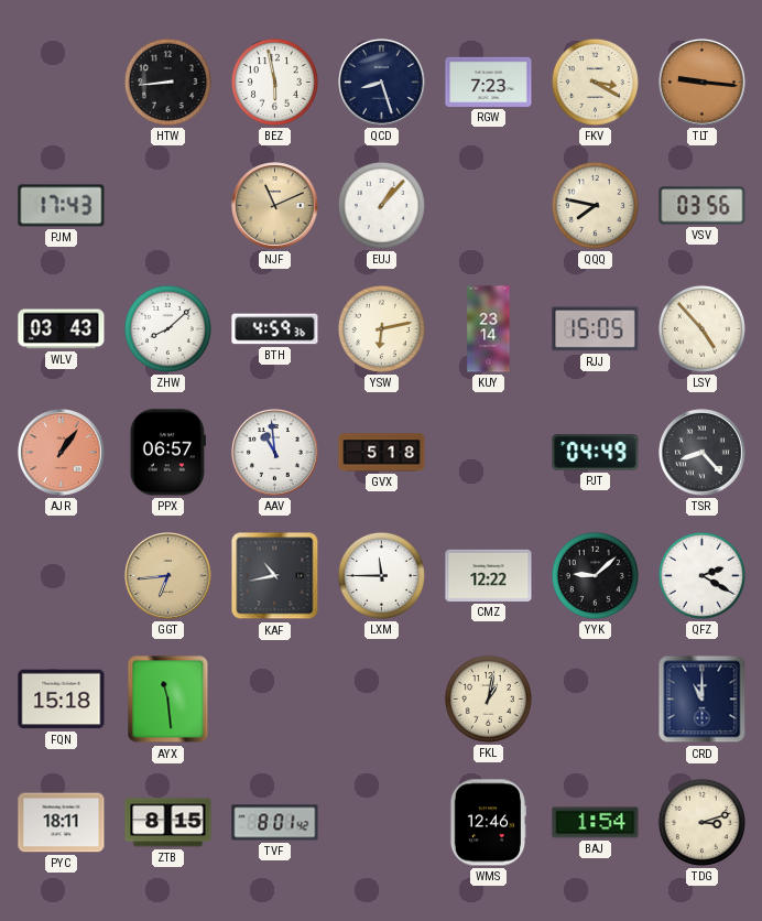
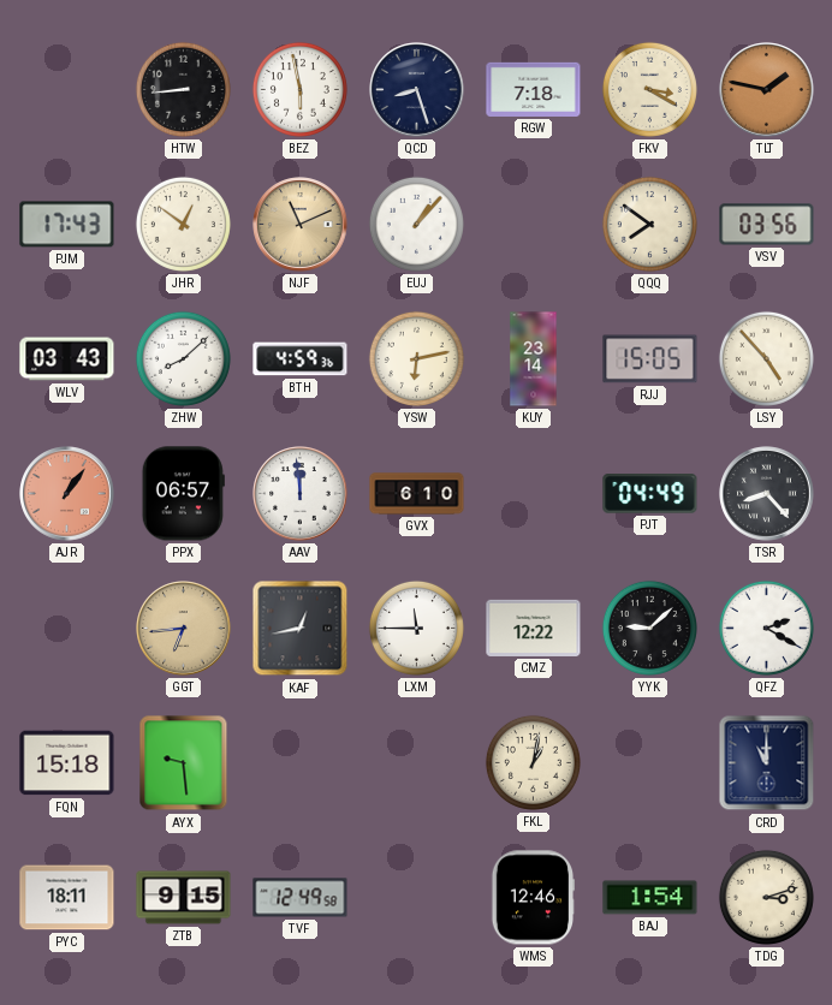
RGW: 7:23 -> 7:18
TLT: 9:16 -> 1:47
JHR: none -> 12:51
QQQ: 7:47 -> 7:51
AAV: 10:59 -> 11:59
GVX: 5:18 -> 6:10
KAF: 10:43 -> 12:43
AYX: 11:29 -> 9:29
ZTB: 8:15 -> 9:15
TVF: 8:01 -> 12:49
